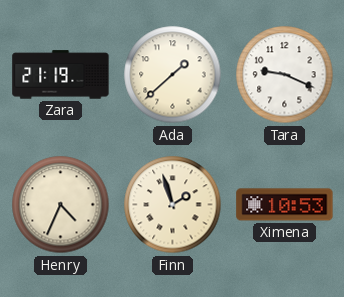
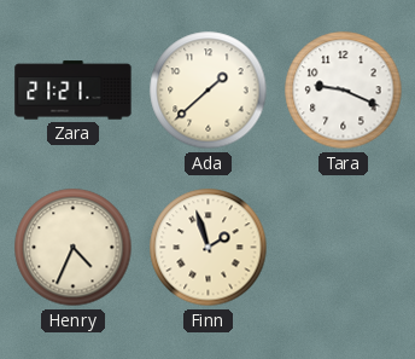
Zara: 21:19 -> 21:21
Ximena: 10:53 -> none
